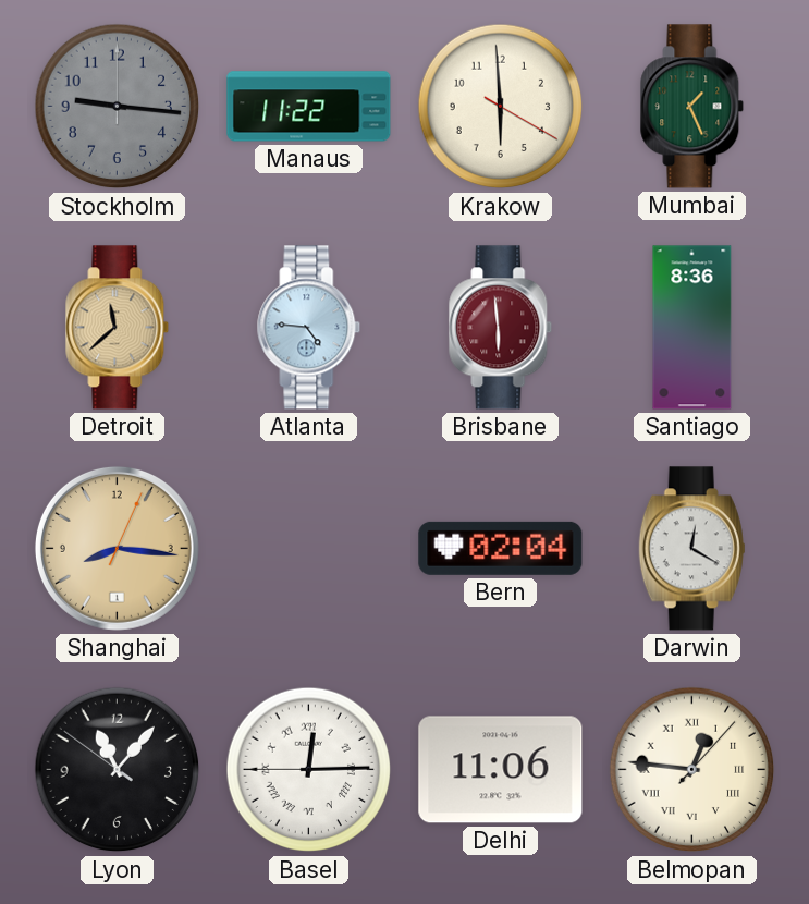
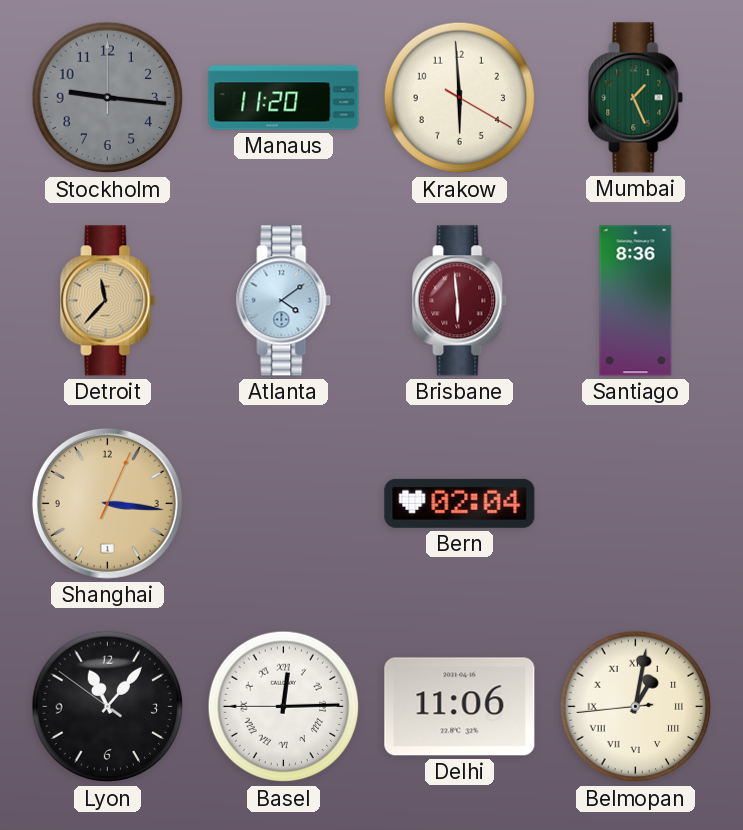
Manaus: 11:22 -> 11:20
Detroit: 11:38 -> 11:37
Atlanta: 4:46 -> 4:09
Shanghai: 8:16 -> 3:16
Darwin: 12:20 -> none
Belmopan: 12:46 -> 1:01
